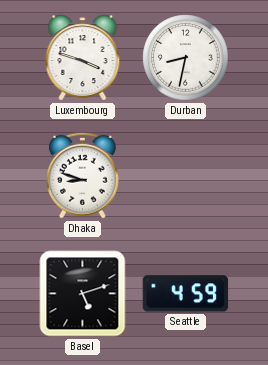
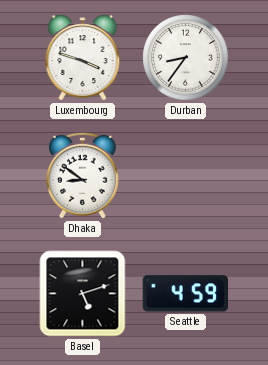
Durban: 8:32 -> 8:36
Dhaka: 8:48 -> 8:51
